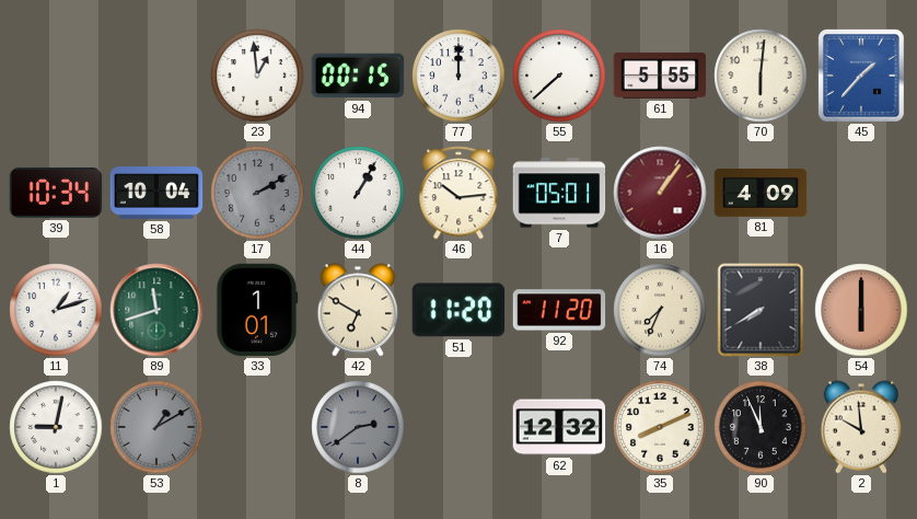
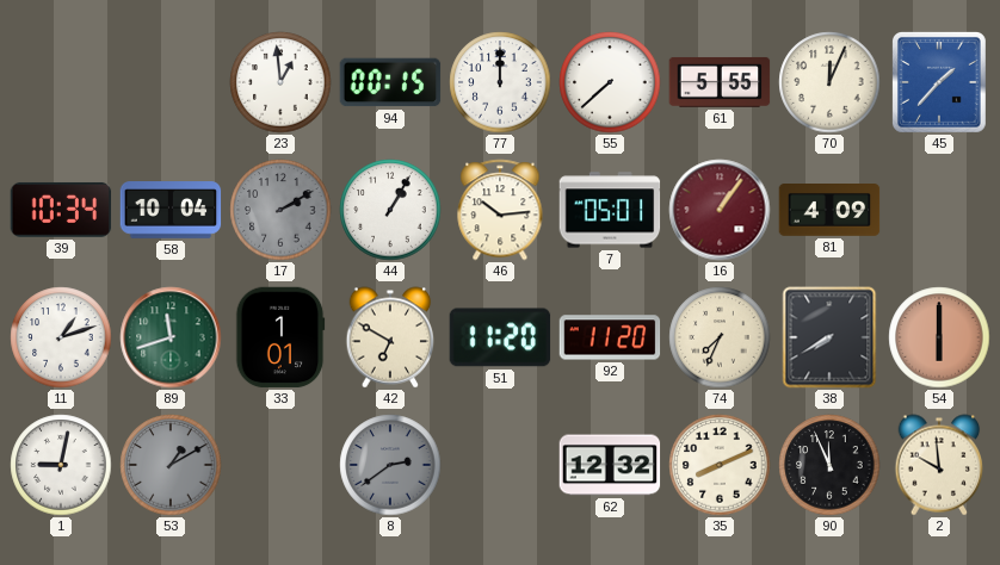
70: 6:01 -> 12:04
